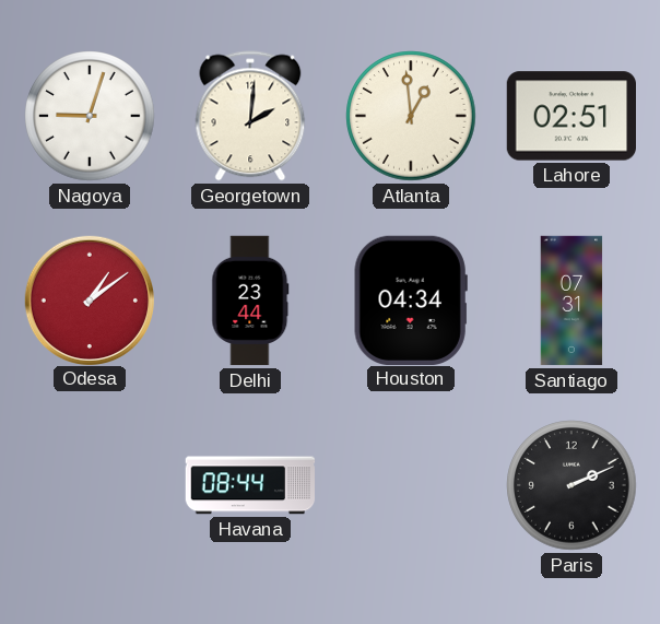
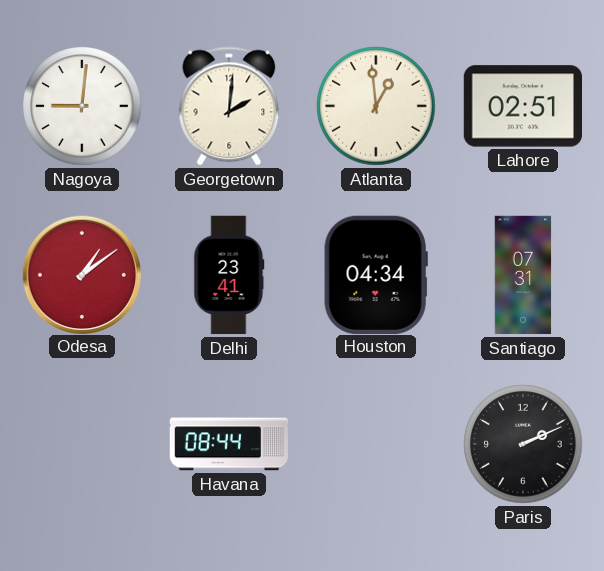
Nagoya: 9:03 -> 9:01
Delhi: 23:44 -> 23:41
